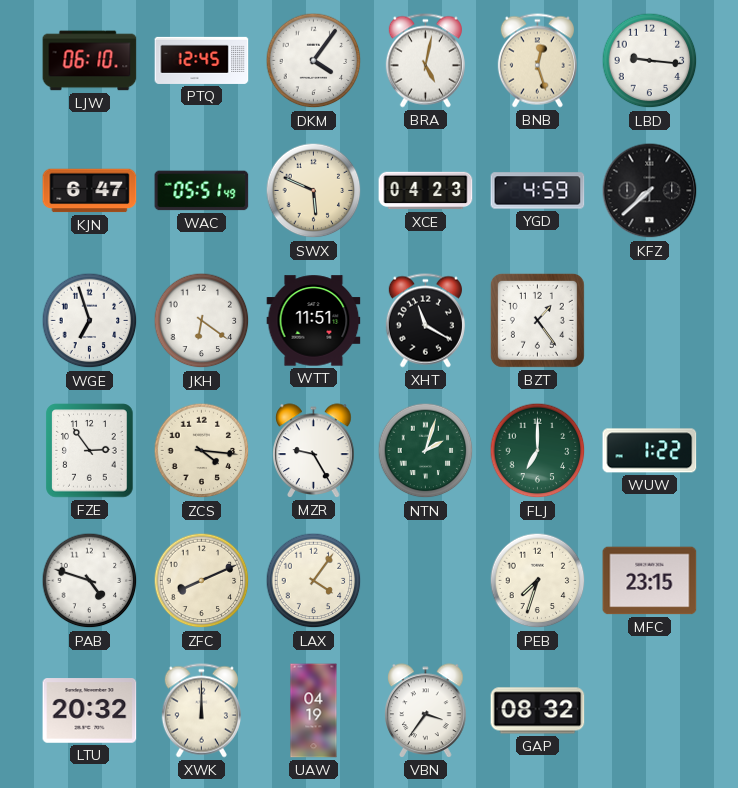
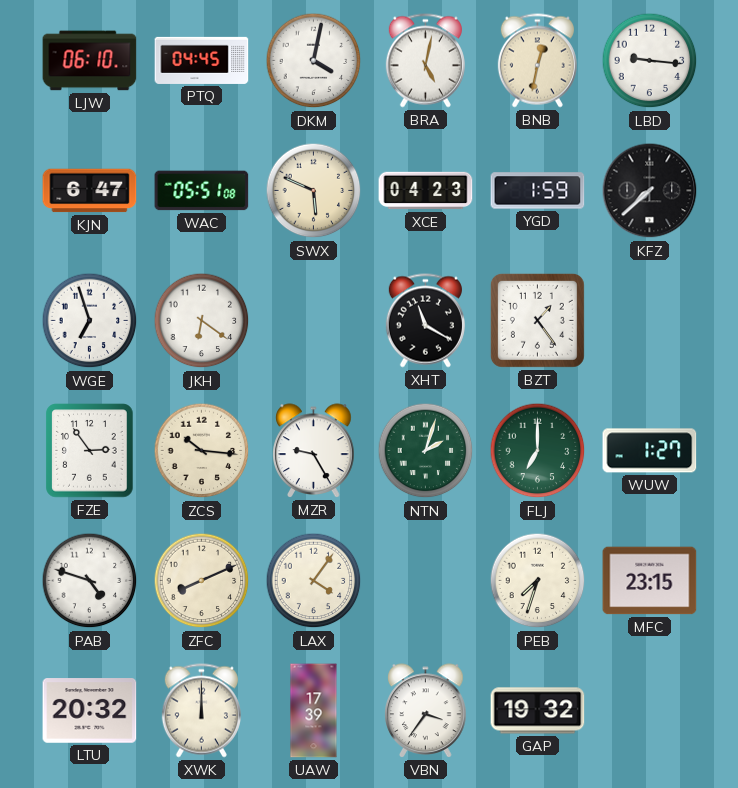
PTQ: 12:45 -> 04:45
DKM: 4:06 -> 4:02
BNB: 12:27 -> 12:32
WAC: 05:51:49 -> 05:51:08
YGD: 4:59 -> 1:59
WTT: 11:51 -> none
ZCS: 4:16 -> 10:16
WUW: 1:22 -> 1:27
UAW: 04:19 -> 17:39
GAP: 08:32 -> 19:32
